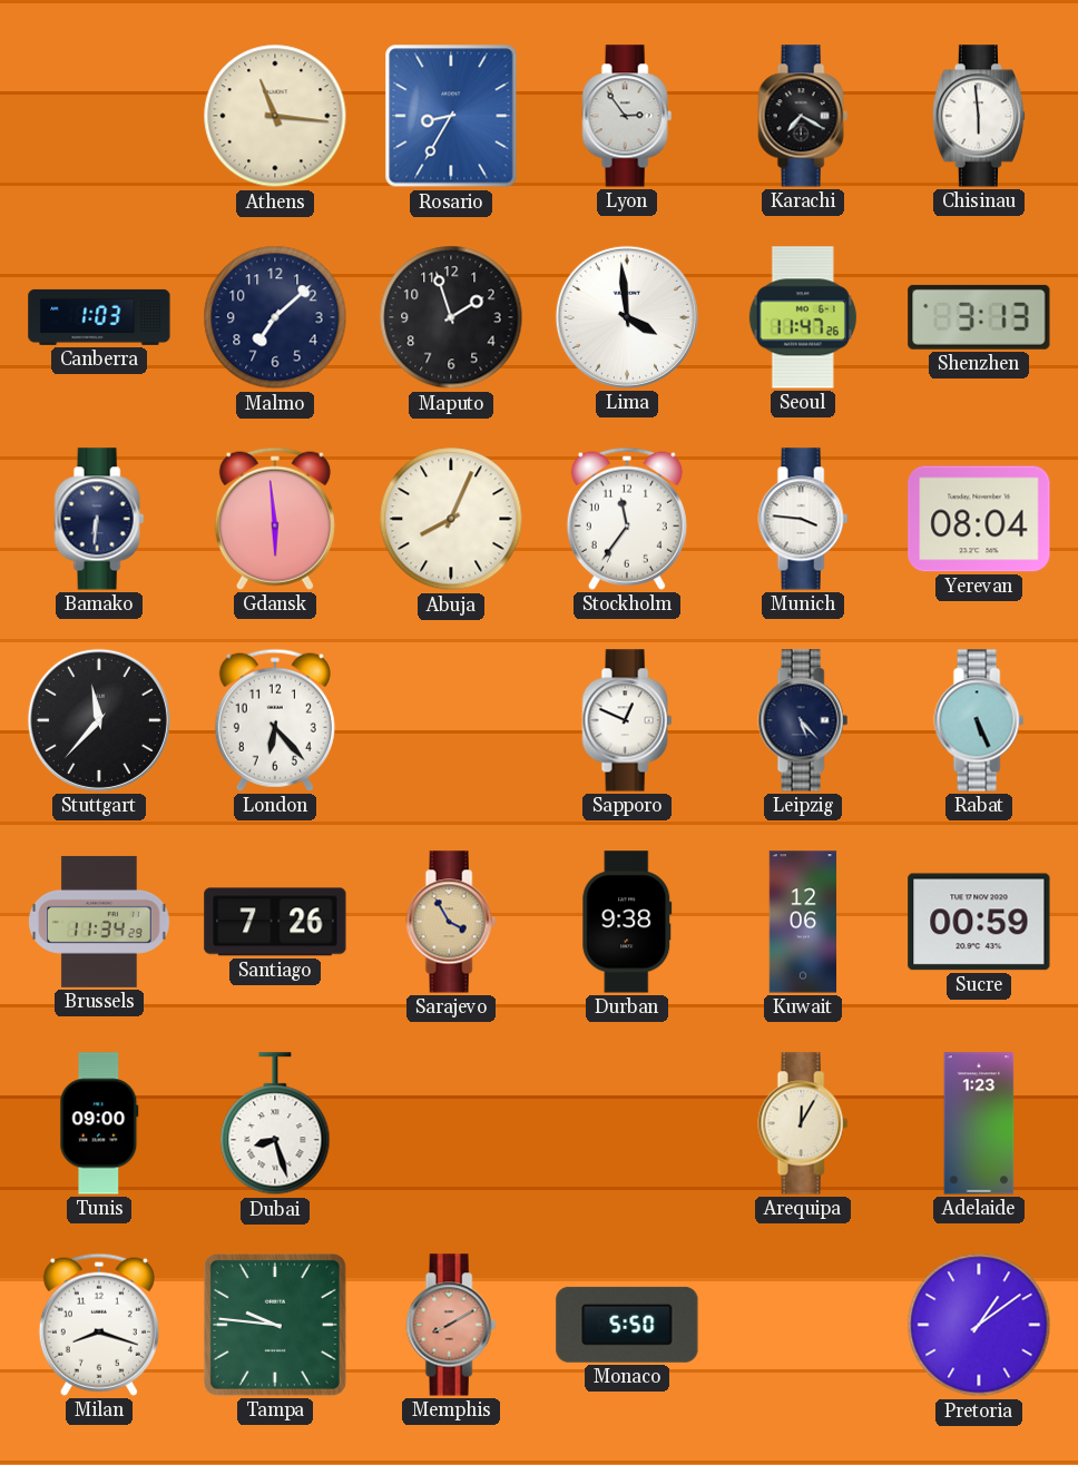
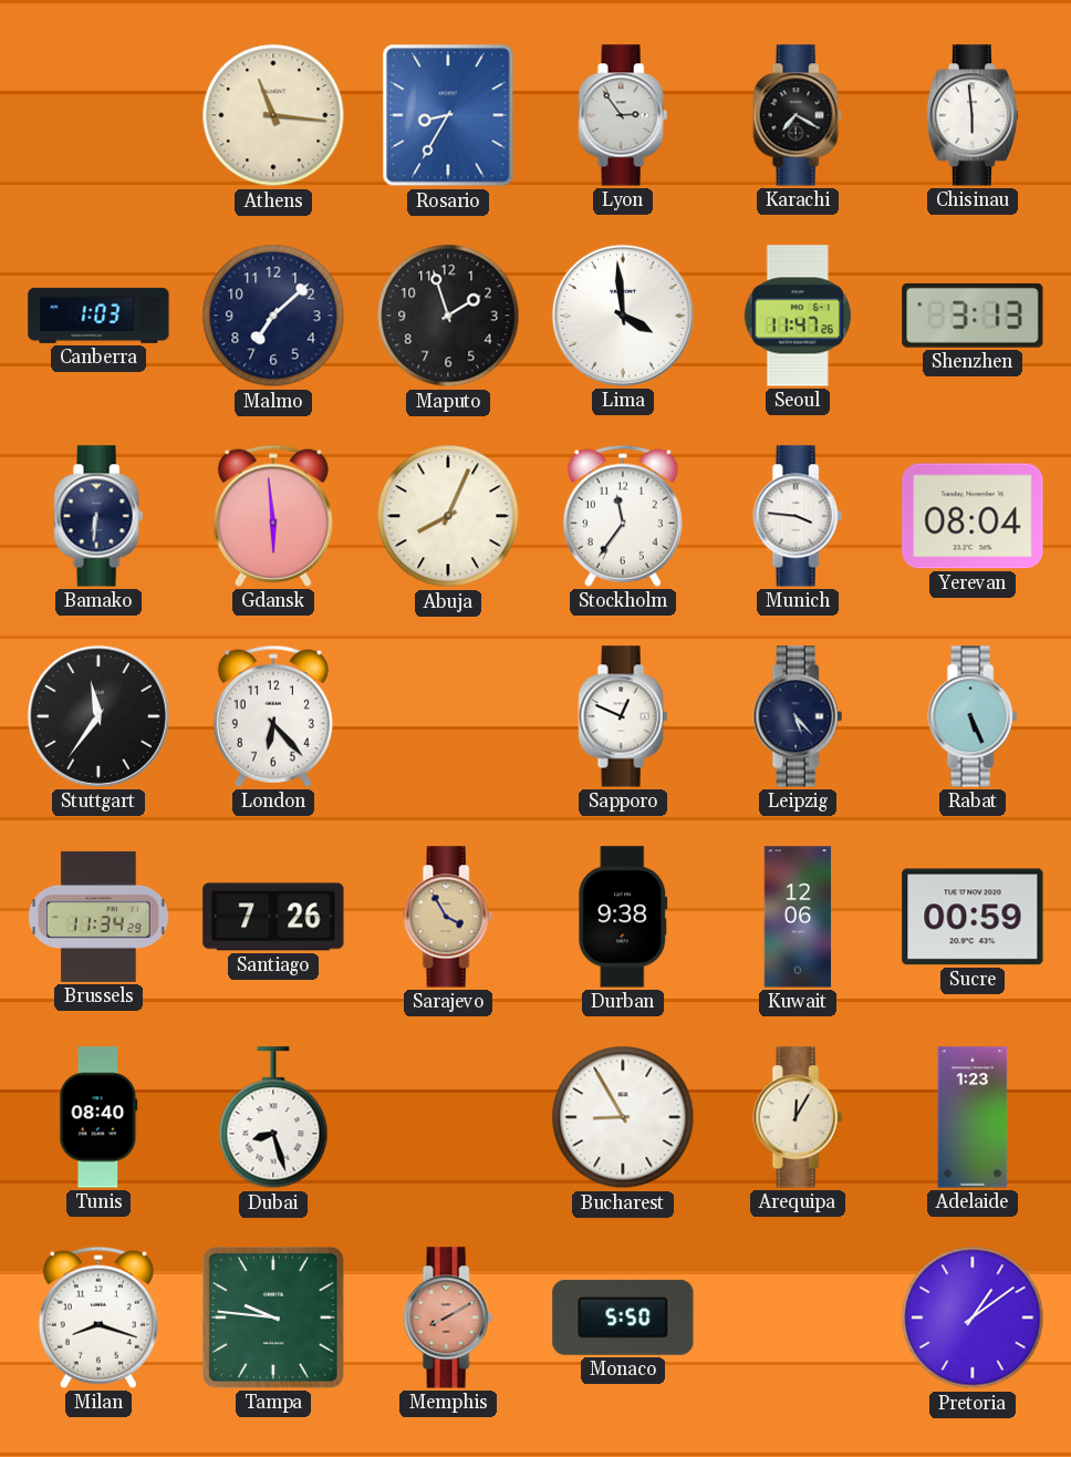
Stuttgart: 11:37 -> 11:36
Tunis: 09:00 -> 08:40
Bucharest: none -> 8:55
